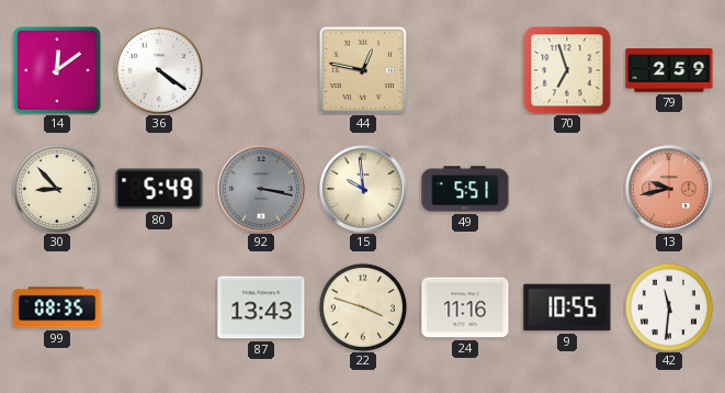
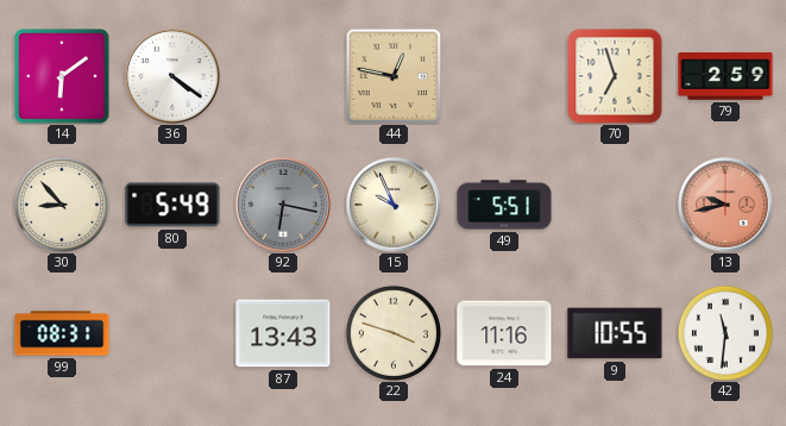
14: 12:09 -> 6:09
92: 3:17 -> 6:17
15: 9:59 -> 9:56
99: 08:35 -> 08:31
